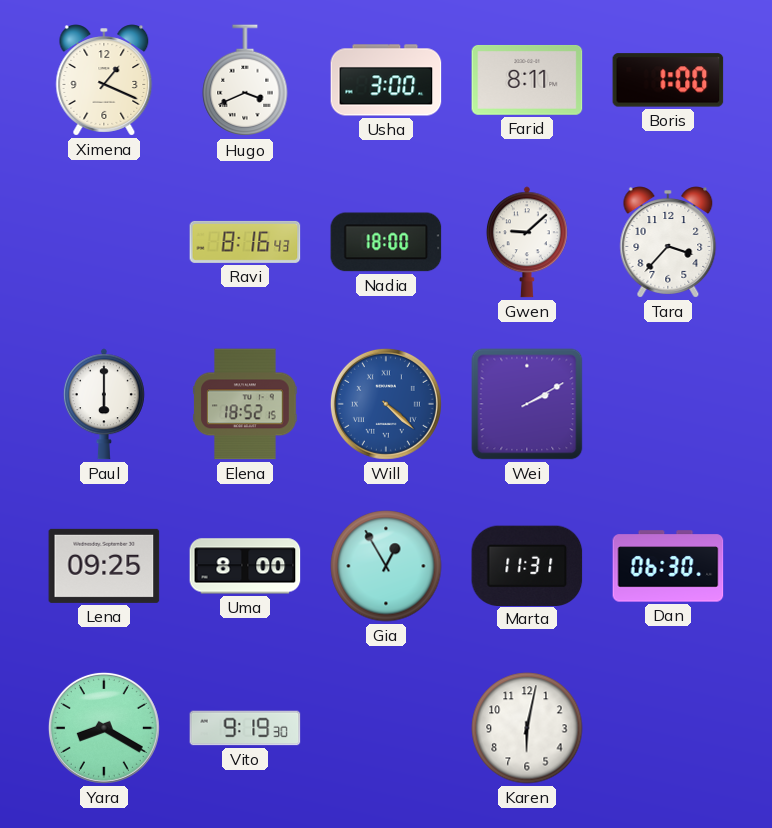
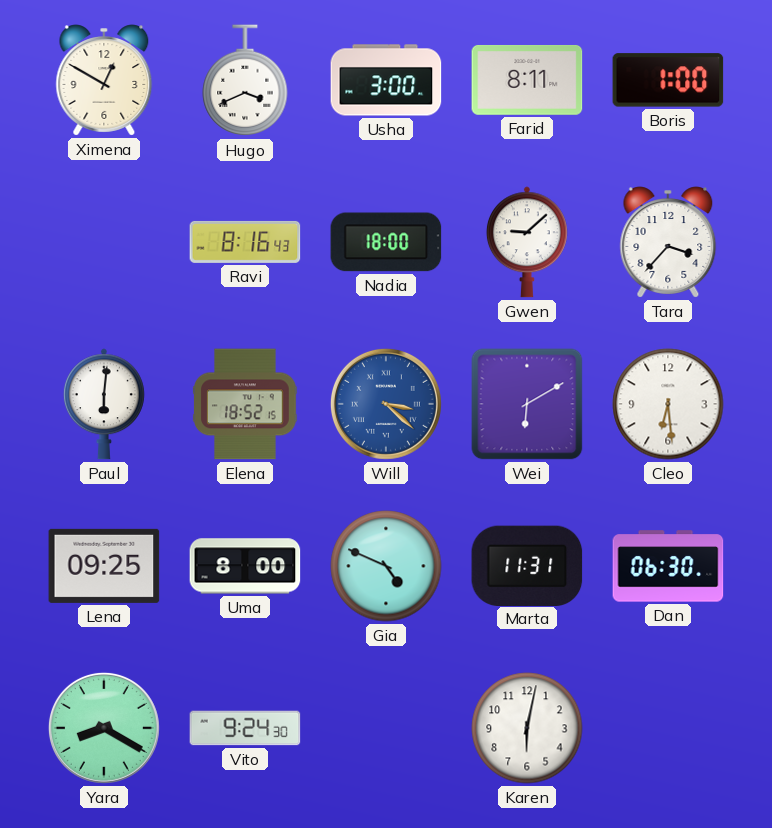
Ximena: 1:19 -> 12:50
Paul: 6:00 -> 6:01
Will: 4:22 -> 3:22
Wei: 2:10 -> 6:10
Cleo: none -> 6:29
Gia: 12:55 -> 4:49
Vito: 9:19 -> 9:24
